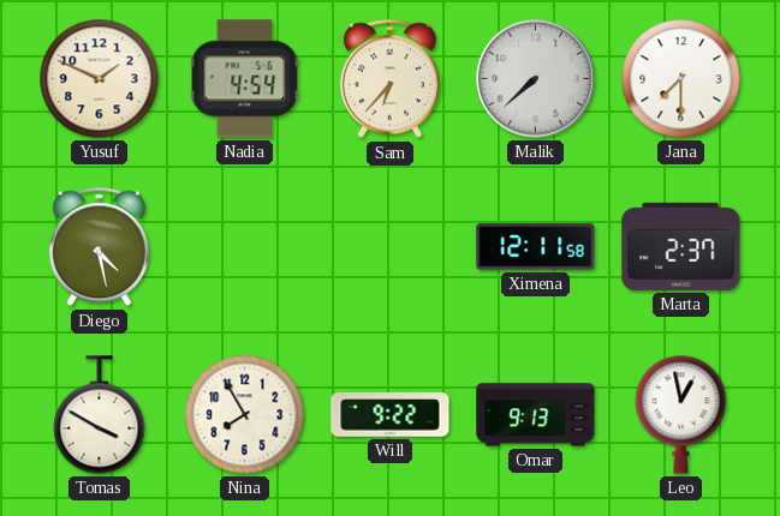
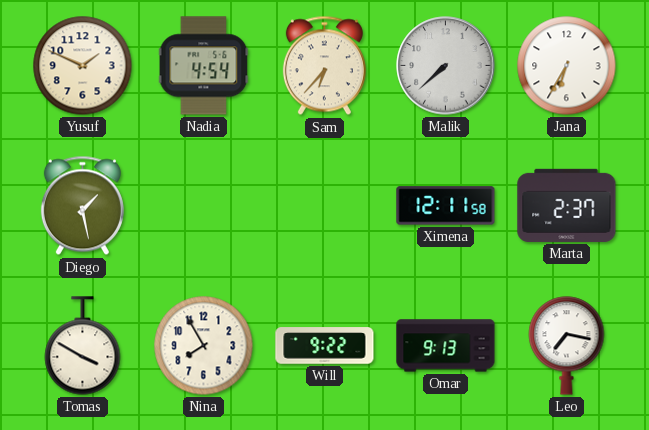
Jana: 7:30 -> 6:35
Diego: 4:28 -> 1:28
Leo: 12:58 -> 7:17
